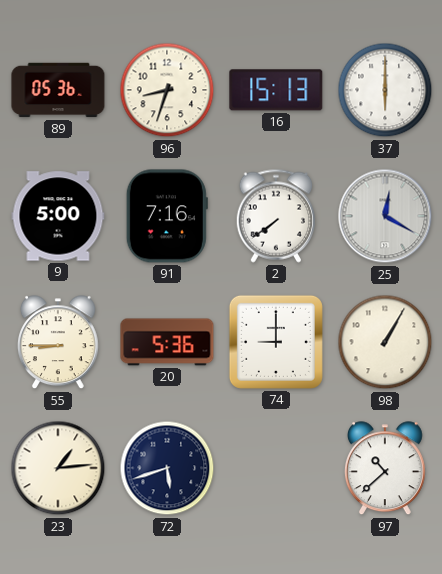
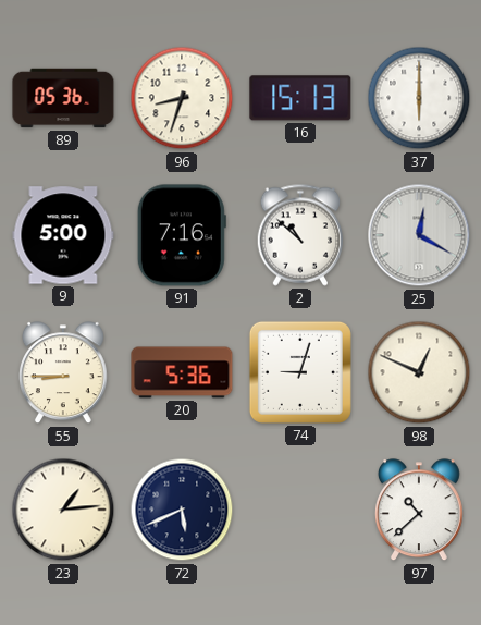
2: 7:39 -> 10:52
74: 9:00 -> 9:03
98: 1:05 -> 12:49
72: 5:42 -> 5:41
